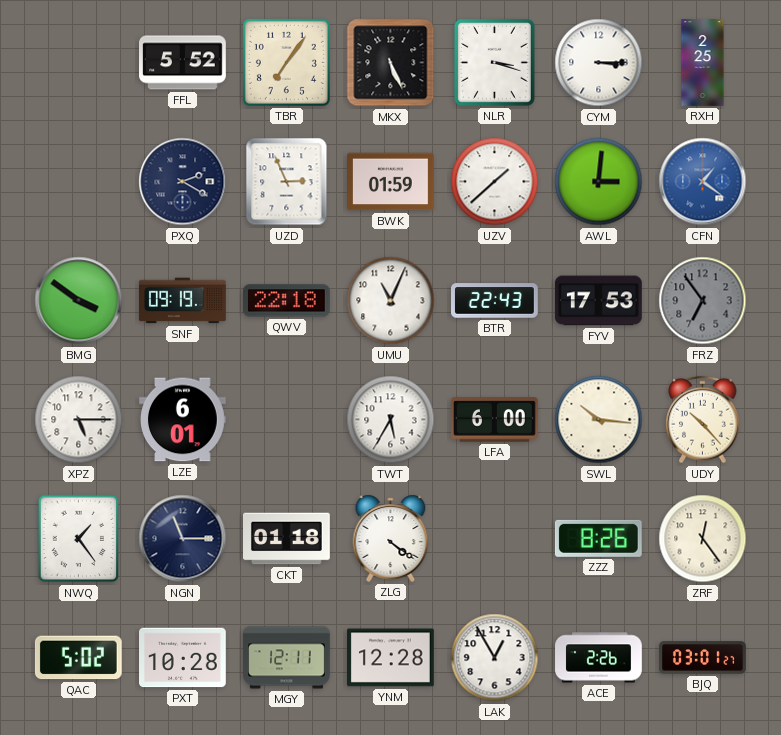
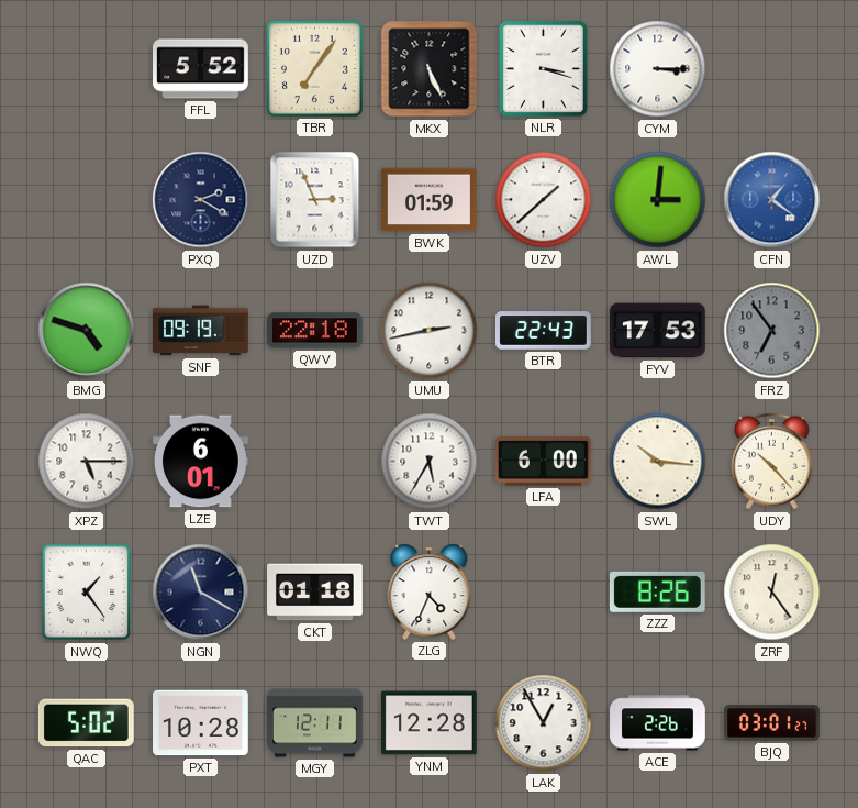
RXH: 2:25 -> none
BMG: 3:51 -> 4:48
UMU: 11:04 -> 2:43
NGN: 11:15 -> 11:20
ZLG: 4:21 -> 4:34
